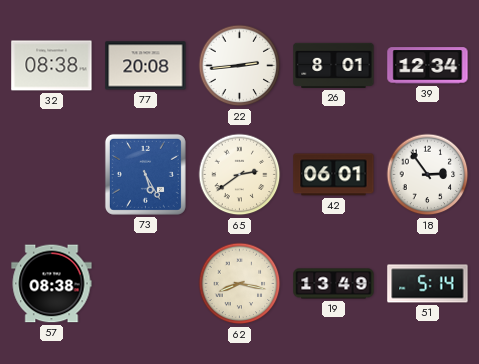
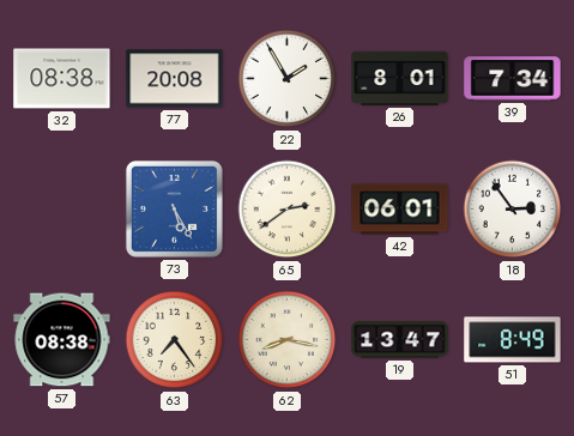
22: 2:44 -> 1:55
39: 12:34 -> 7:34
63: none -> 7:24
19: 13:49 -> 13:47
51: 5:14 -> 8:49
